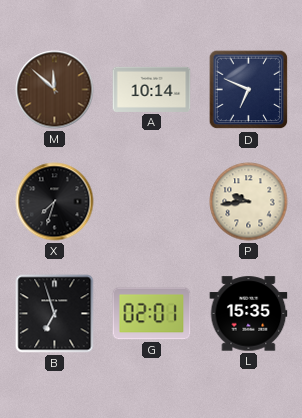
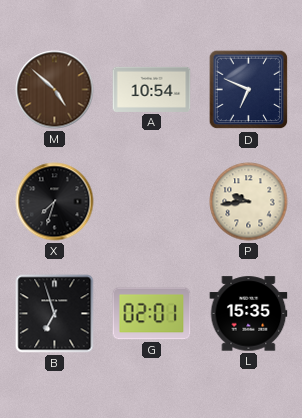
M: 11:52 -> 4:52
A: 10:14 -> 10:54
